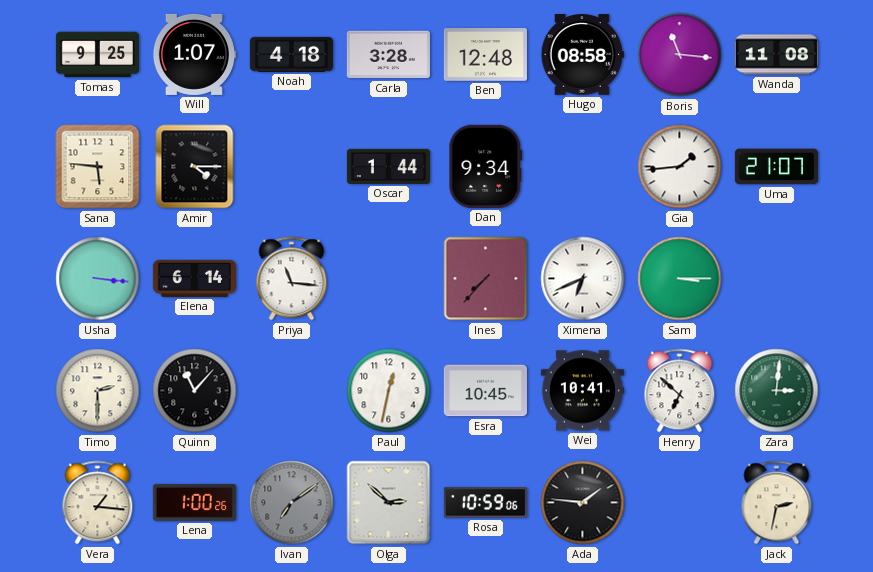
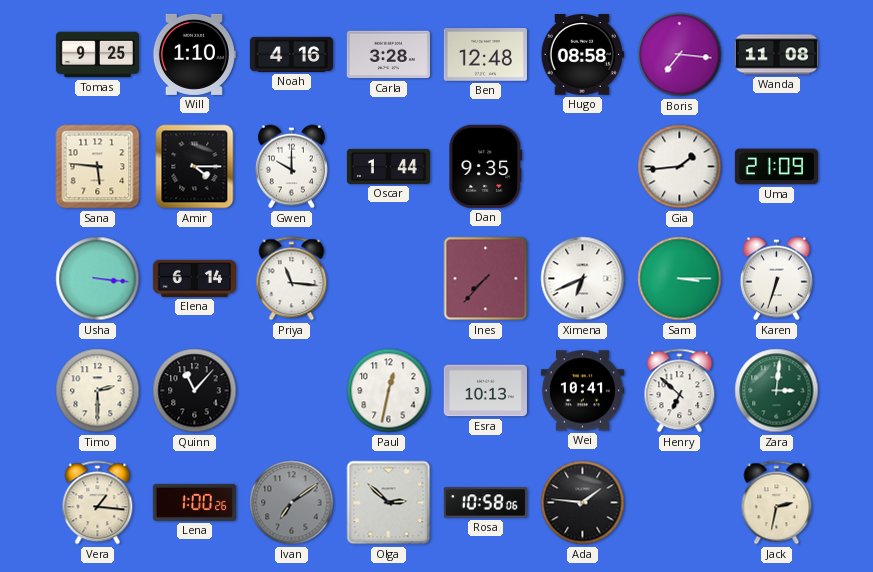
Will: 1:07 -> 1:10
Noah: 4:18 -> 4:16
Boris: 11:16 -> 7:16
Gwen: none -> 10:00
Dan: 9:34 -> 9:35
Uma: 21:07 -> 21:09
Karen: none -> 6:33
Esra: 10:45 -> 10:13
Rosa: 10:59 -> 10:58
